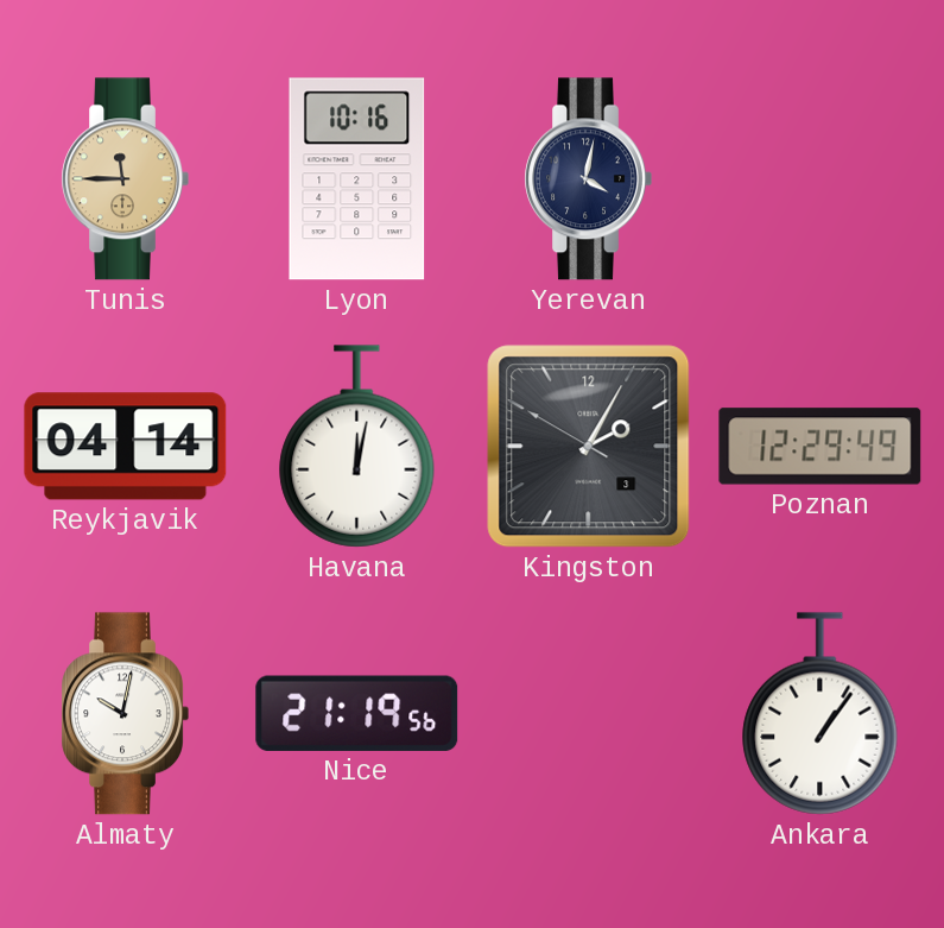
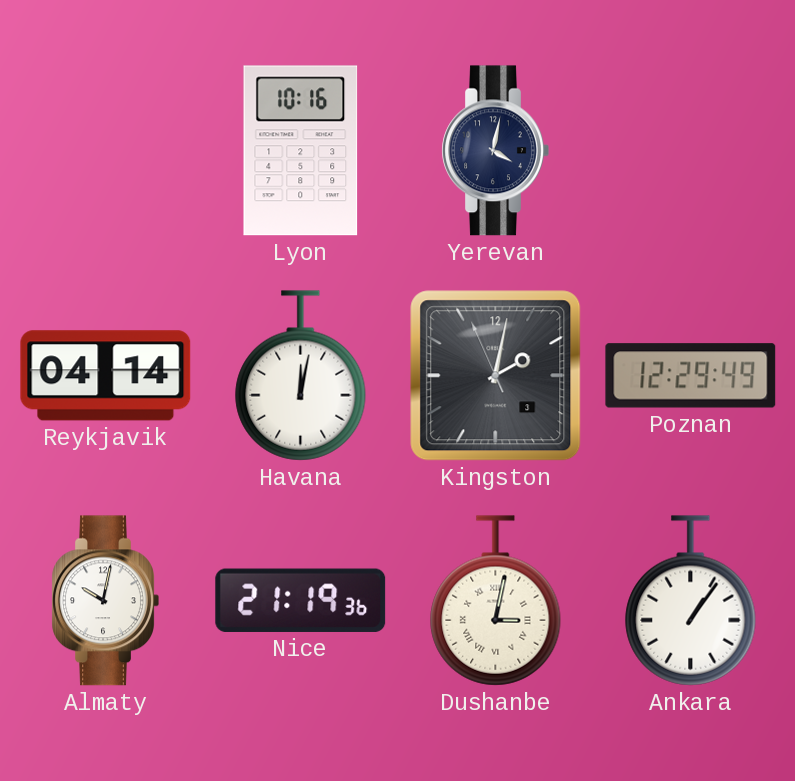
Tunis: 11:45 -> none
Kingston: 2:04 -> 2:01
Nice: 21:19:56 -> 21:19:36
Dushanbe: none -> 3:02
